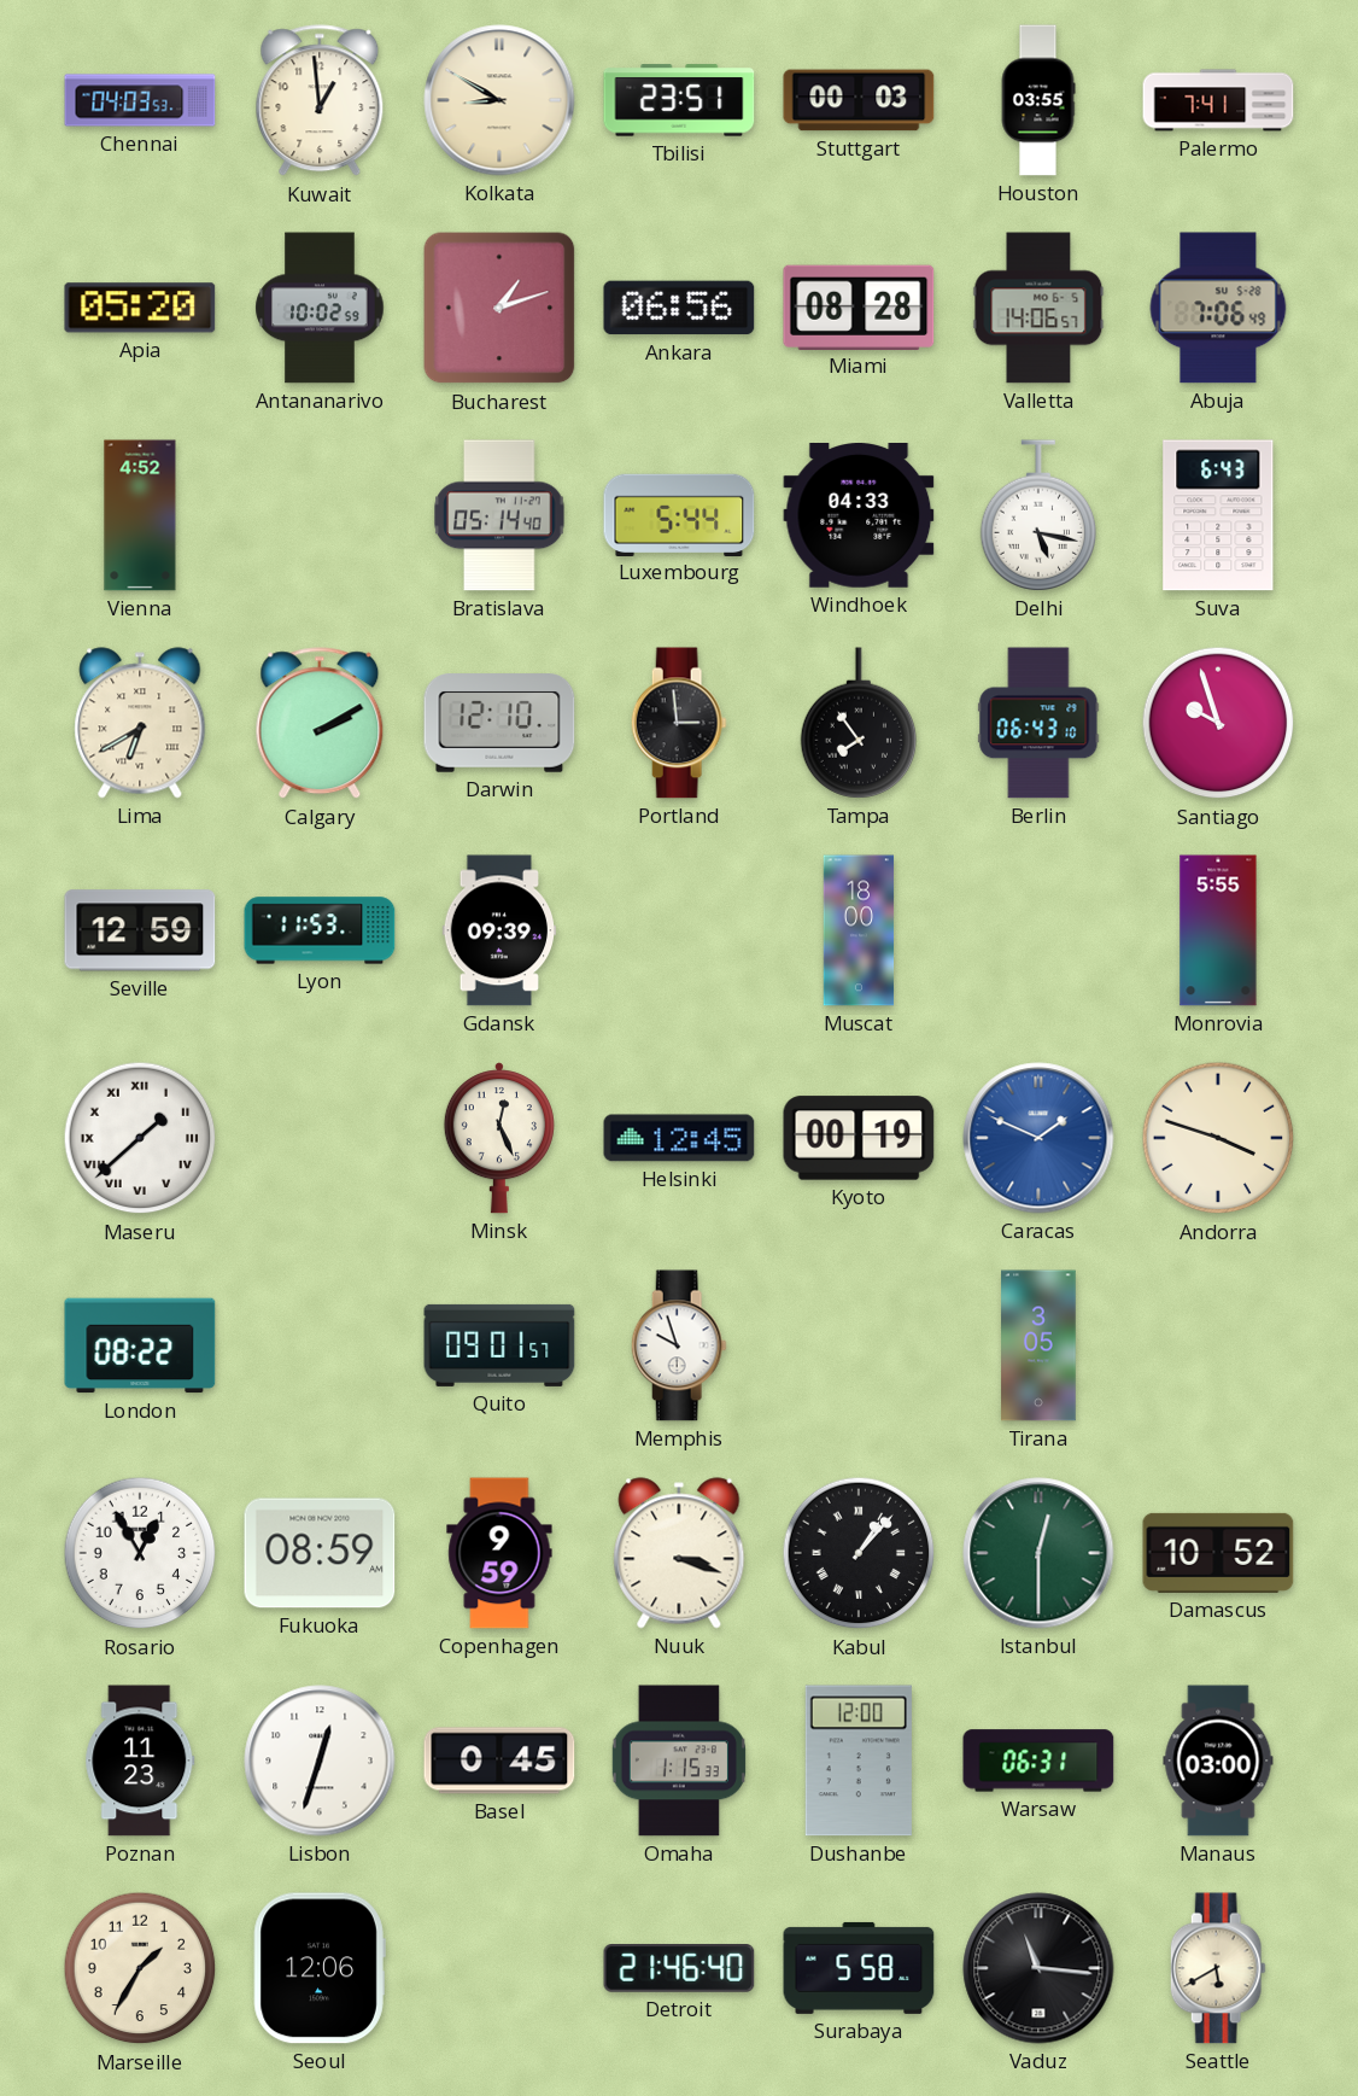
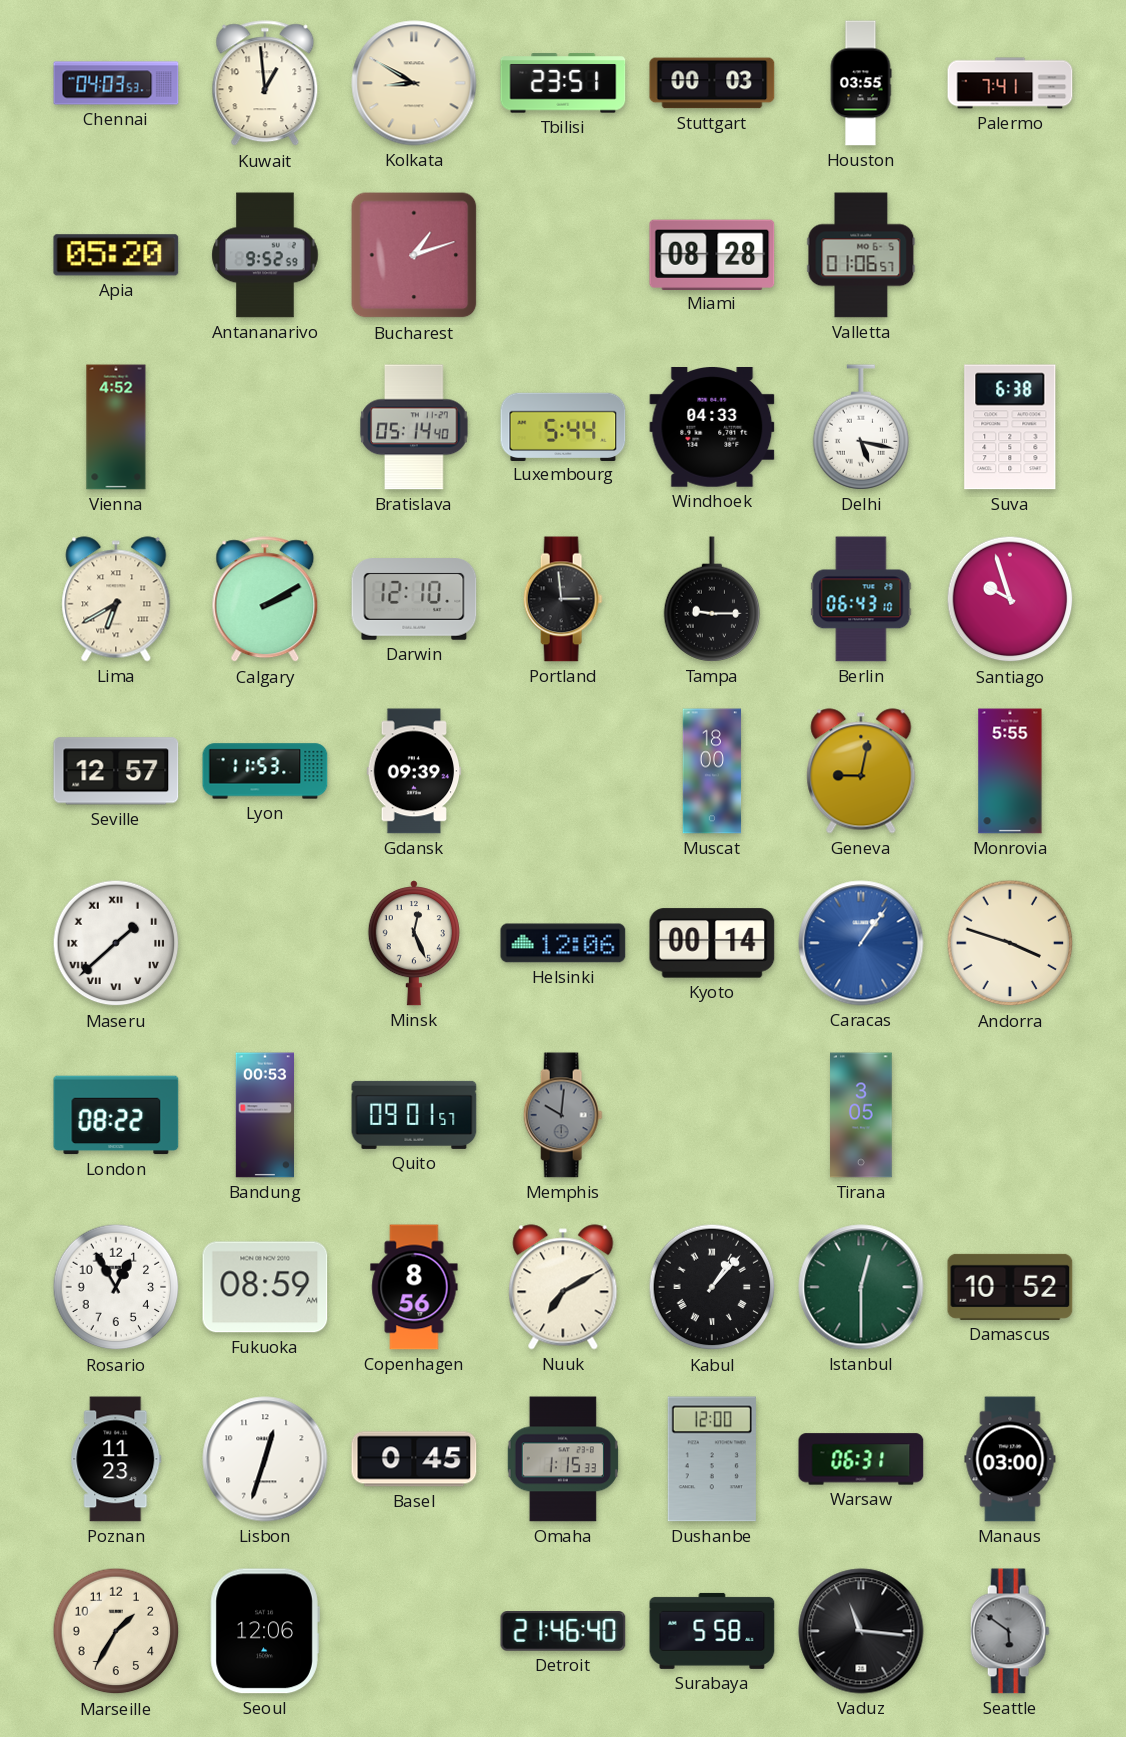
Antananarivo: 10:02 -> 9:52
Ankara: 06:56 -> none
Valletta: 14:06 -> 01:06
Abuja: 7:06 -> none
Suva: 6:43 -> 6:38
Tampa: 7:54 -> 9:15
Seville: 12:59 -> 12:57
Geneva: none -> 9:02
Helsinki: 12:45 -> 12:06
Kyoto: 00:19 -> 00:14
Caracas: 1:49 -> 1:06
Bandung: none -> 00:53
Memphis: 9:57 -> 10:01
Memphis dial: white -> grey
Copenhagen: 9:59 -> 8:56
Nuuk: 3:18 -> 7:10
Seattle: 5:40 -> 5:51
Seattle dial: cream -> grey
